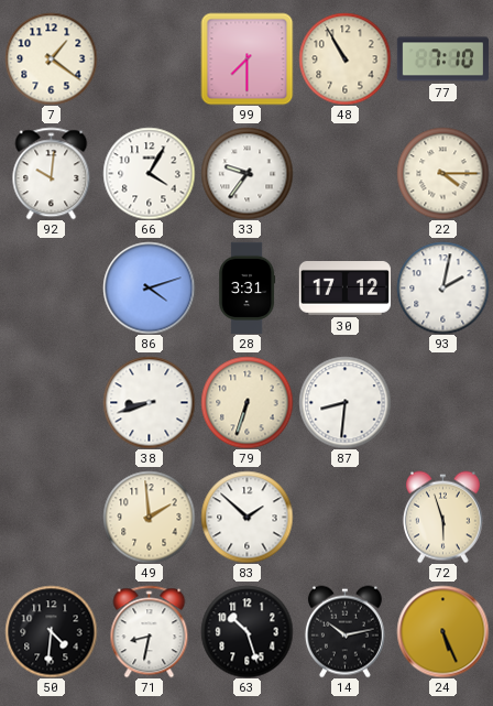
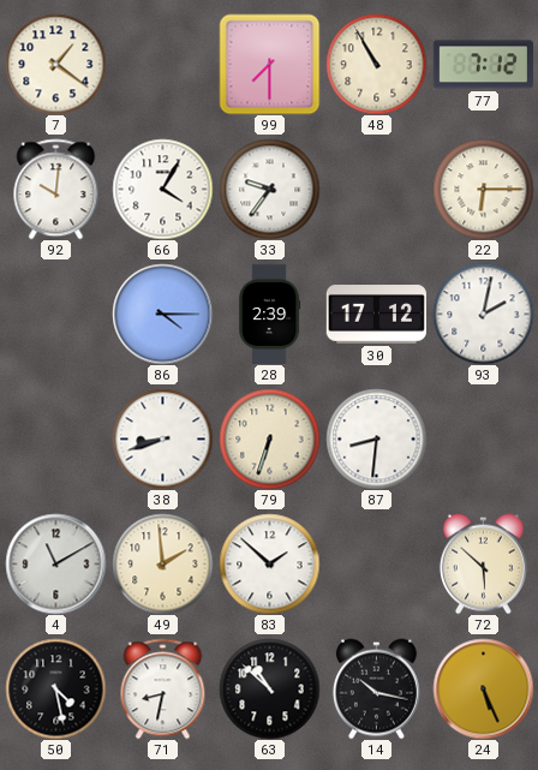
77: 7:10 -> 7:12
22: 4:15 -> 6:15
86: 4:12 -> 4:15
28: 3:31 -> 2:39
4: none -> 11:10
72: 5:57 -> 5:52
50: 4:31 -> 4:28
63: 10:27 -> 10:52
14: 10:13 -> 10:17
